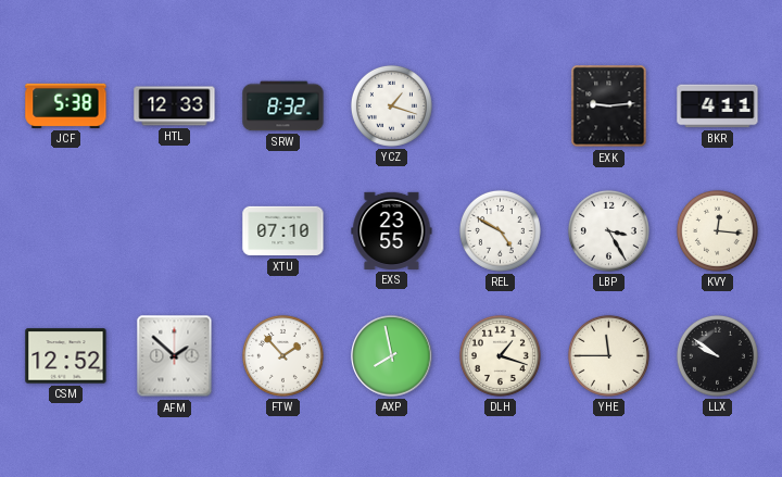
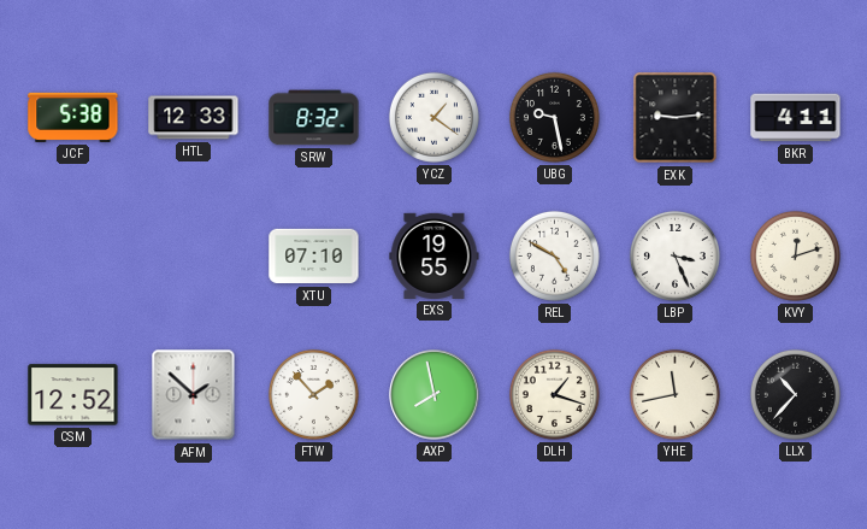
YCZ: 1:18 -> 1:21
UBG: none -> 9:28
EXS: 23:55 -> 19:55
LBP: 3:25 -> 3:26
KVY: 12:16 -> 12:12
YHE: 11:45 -> 11:43
LLX: 9:51 -> 10:37
